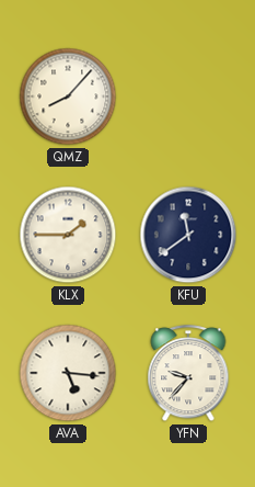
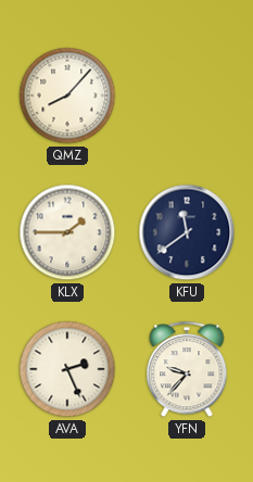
AVA: 5:16 -> 2:26
